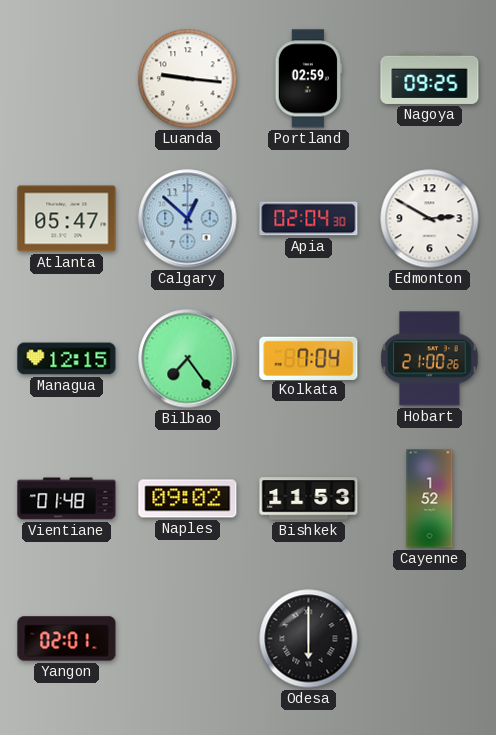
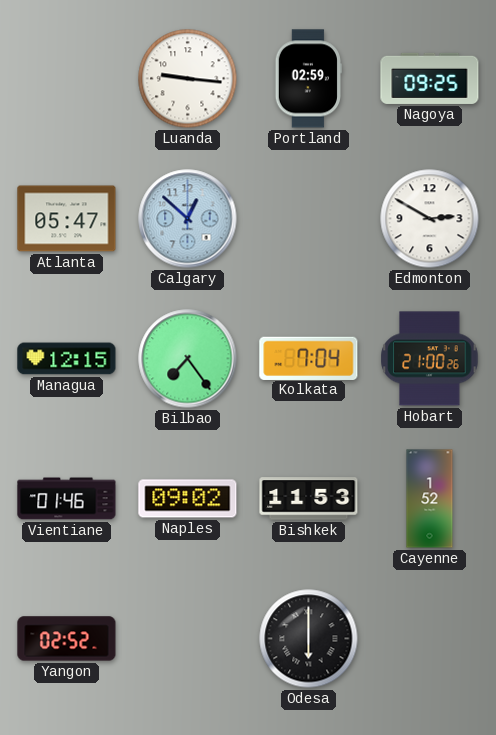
Apia: 02:04 -> none
Vientiane: 01:48 -> 01:46
Yangon: 02:01 -> 02:52
